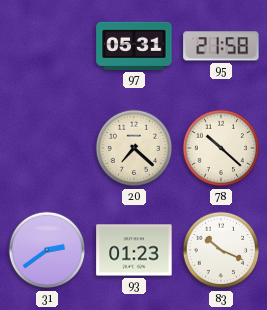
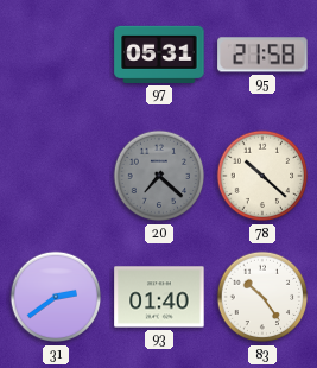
20 dial: cream -> grey
93: 01:23 -> 01:40
83: 10:19 -> 10:24
